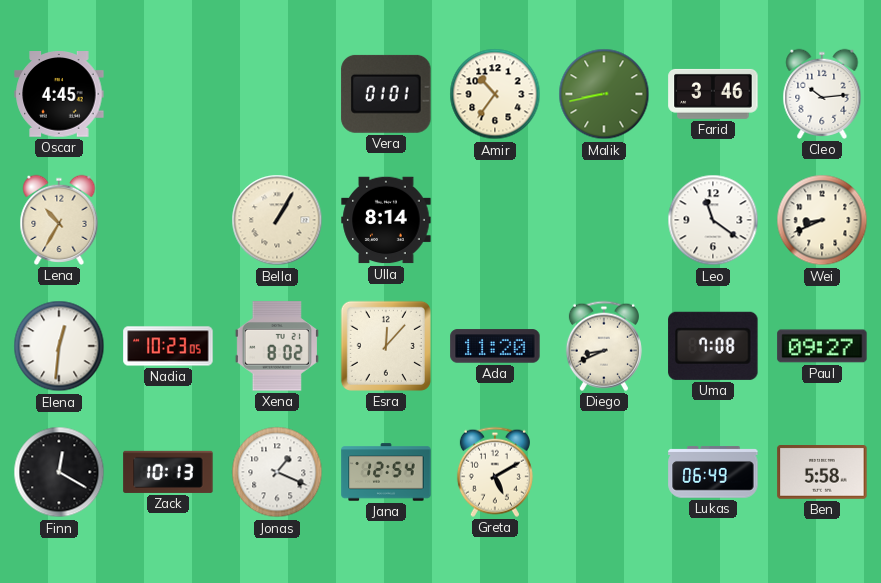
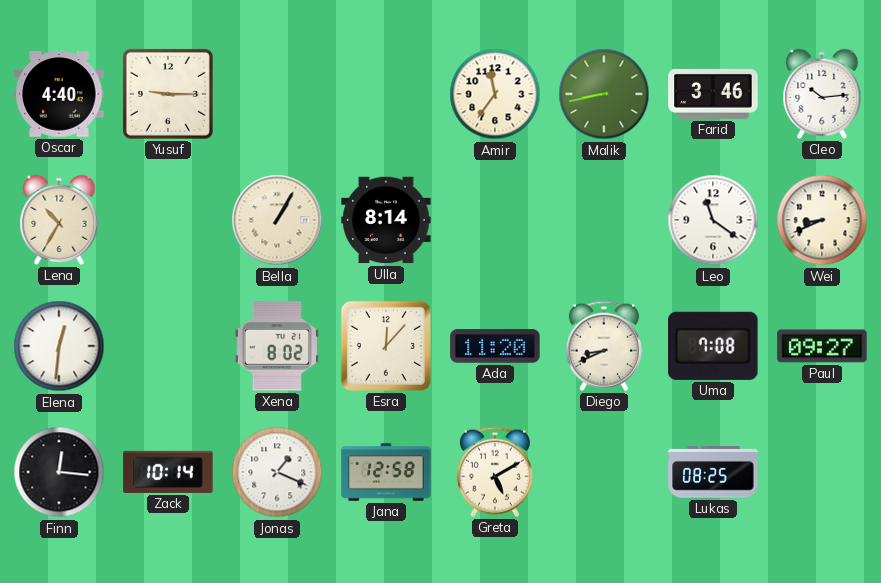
Oscar: 4:45 -> 4:40
Yusuf: none -> 9:15
Vera: 01:01 -> none
Amir: 10:36 -> 11:36
Nadia: 10:23 -> none
Finn: 12:20 -> 12:16
Zack: 10:13 -> 10:14
Jana: 12:54 -> 12:58
Lukas: 06:49 -> 08:25
Ben: 5:58 -> none
